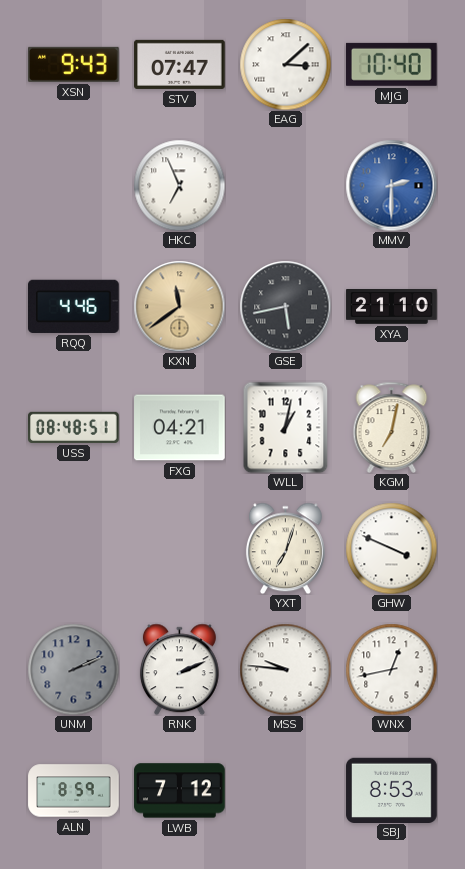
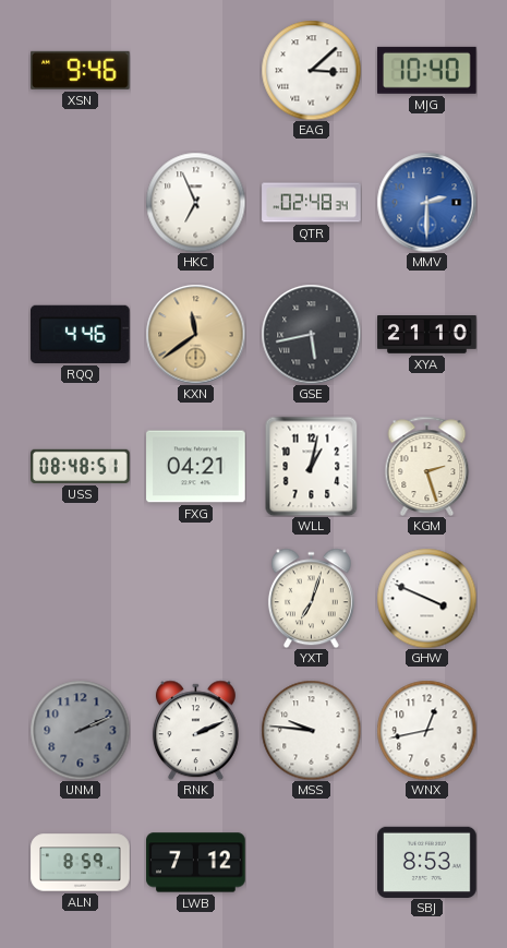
XSN: 9:43 -> 9:46
STV: 07:47 -> none
QTR: none -> 02:48
KGM: 7:02 -> 2:27
